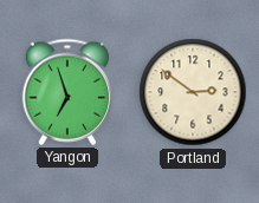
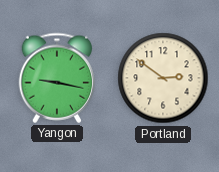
Yangon: 6:57 -> 9:17
